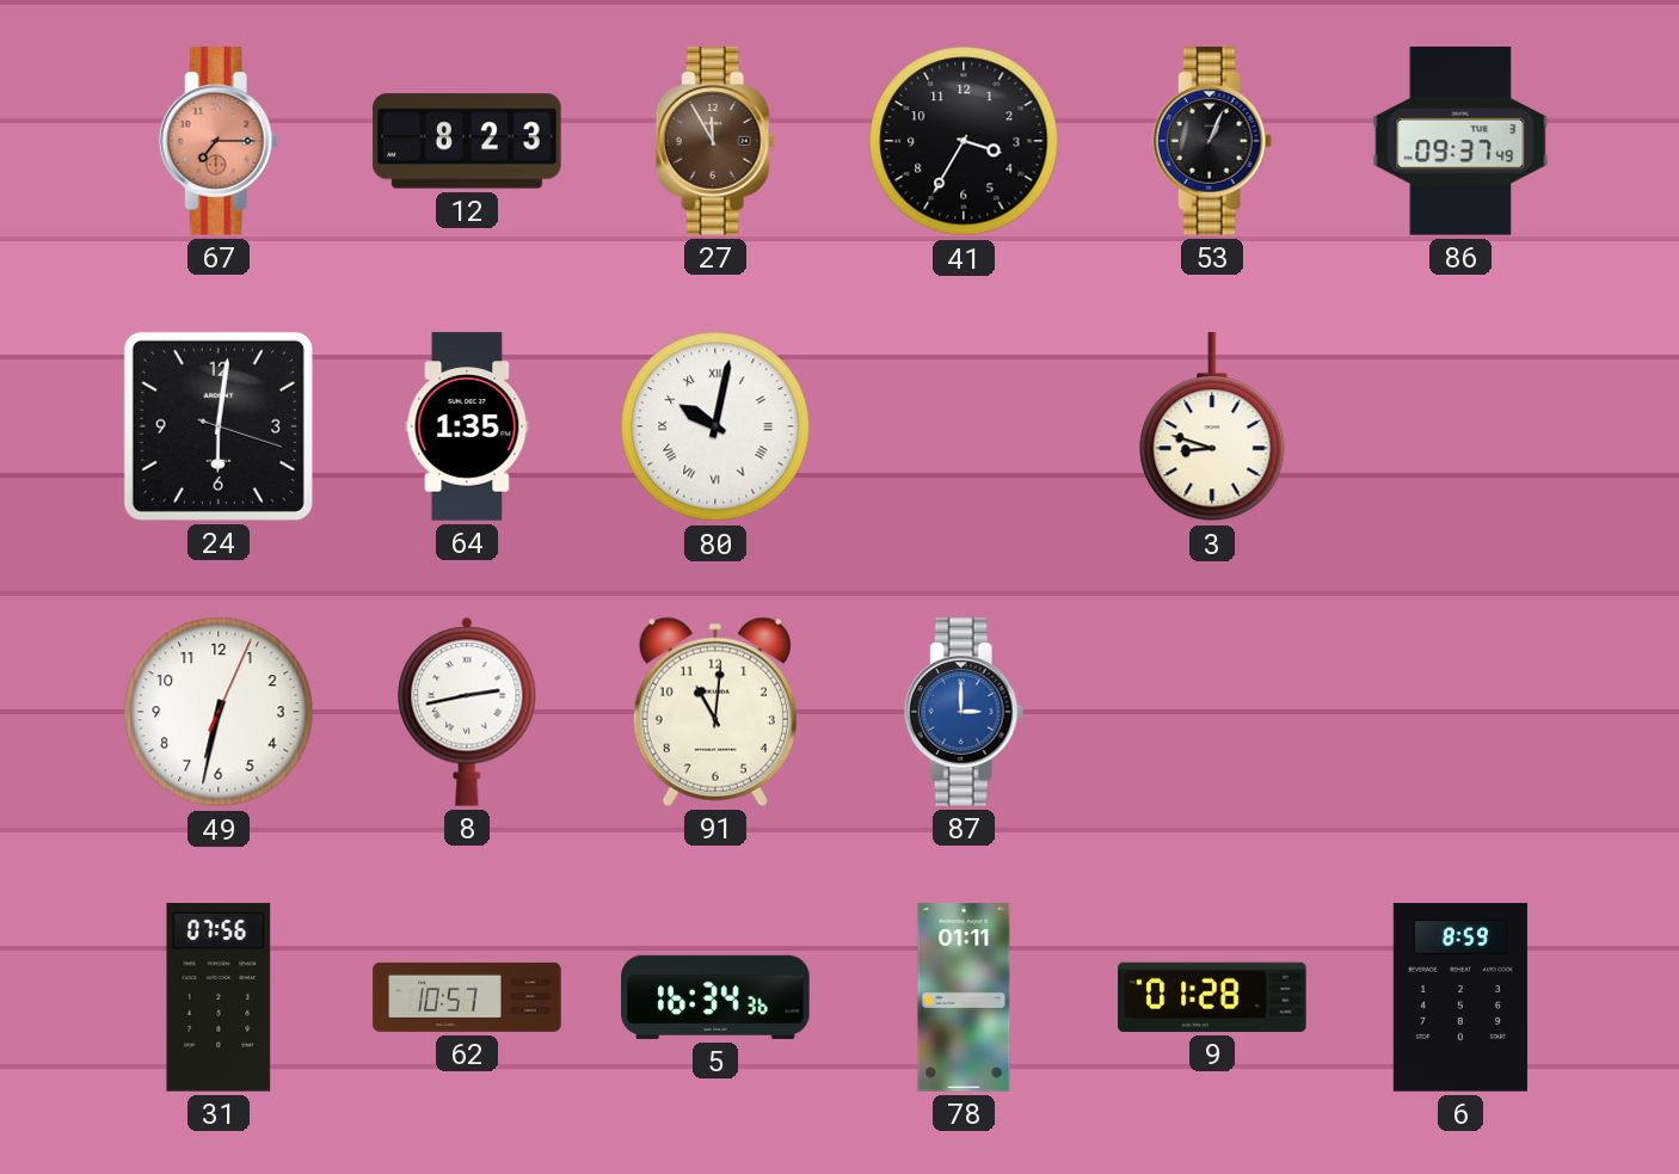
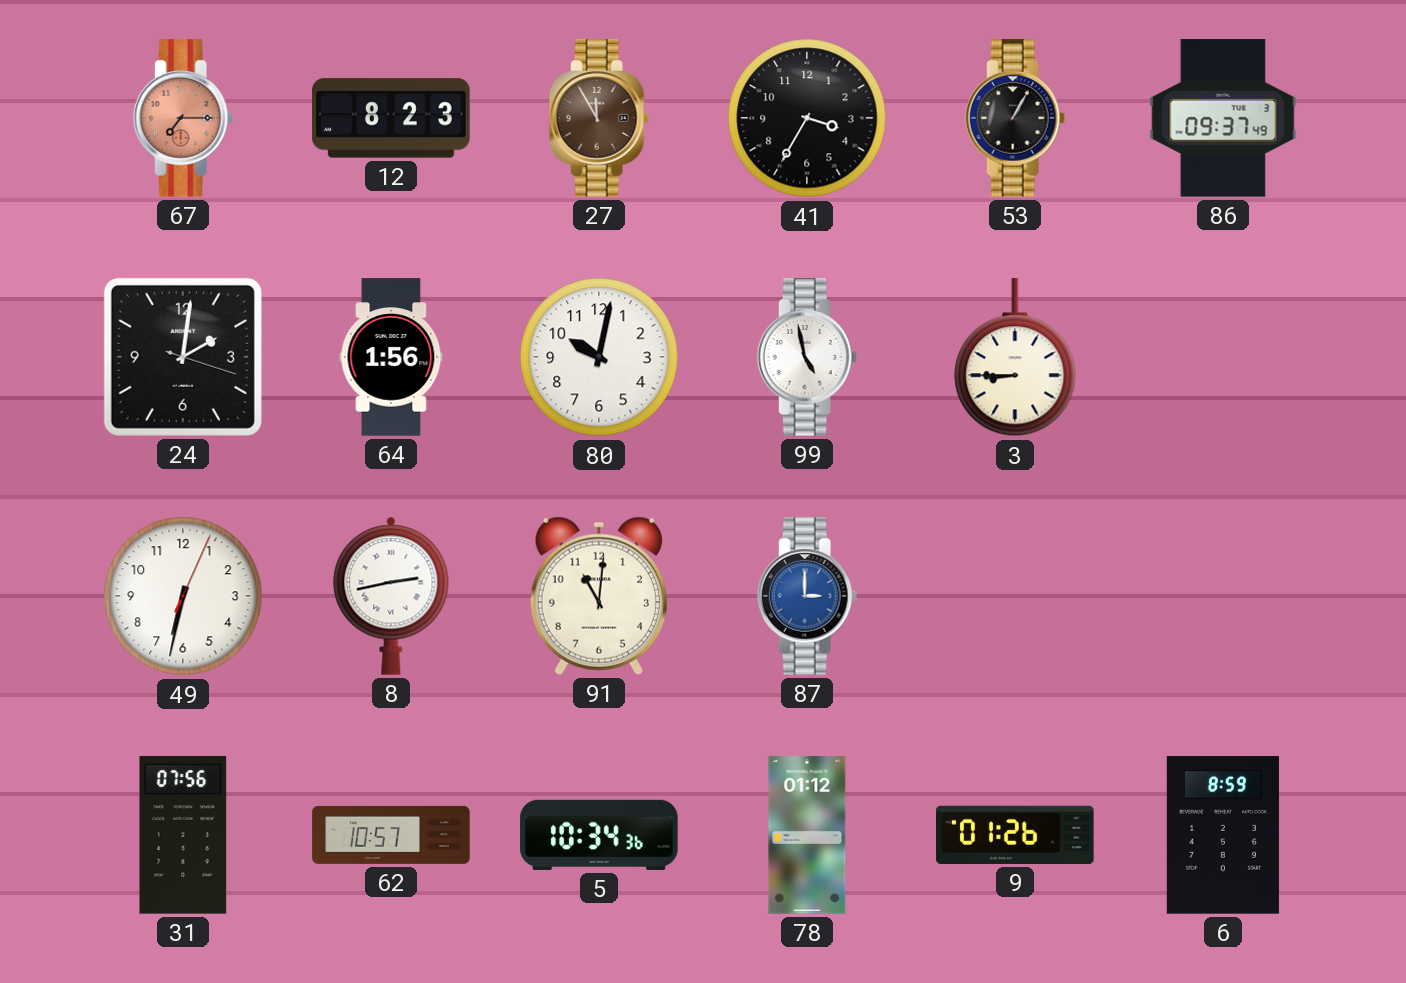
53: 1:04 -> 1:05
24: 6:01 -> 2:01
64: 1:35 -> 1:56
80 numerals: Roman -> Arabic
99: none -> 4:58
3: 8:48 -> 8:45
5: 16:34 -> 10:34
78: 01:11 -> 01:12
9: 01:28 -> 01:26
